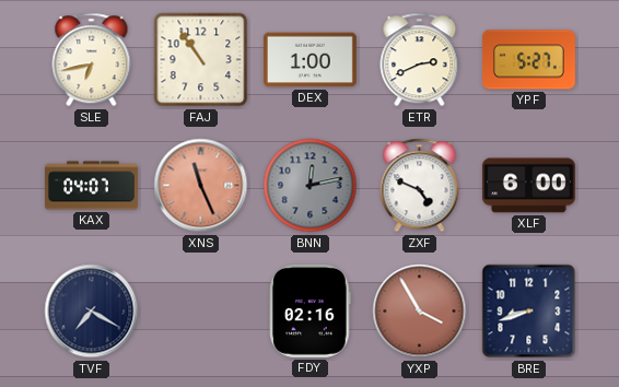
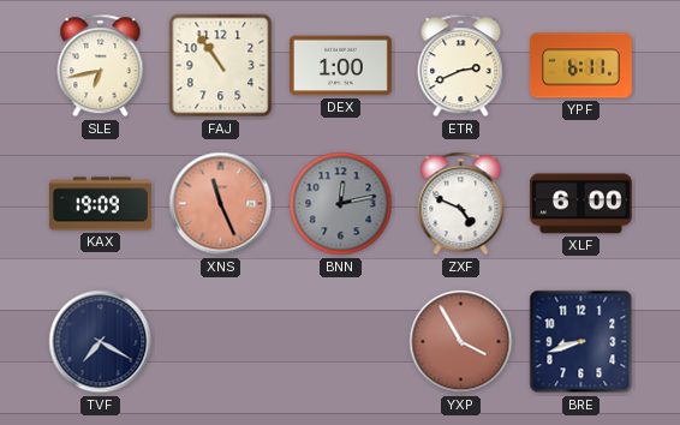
YPF: 5:27 -> 6:11
KAX: 04:07 -> 19:09
FDY: 02:16 -> none
